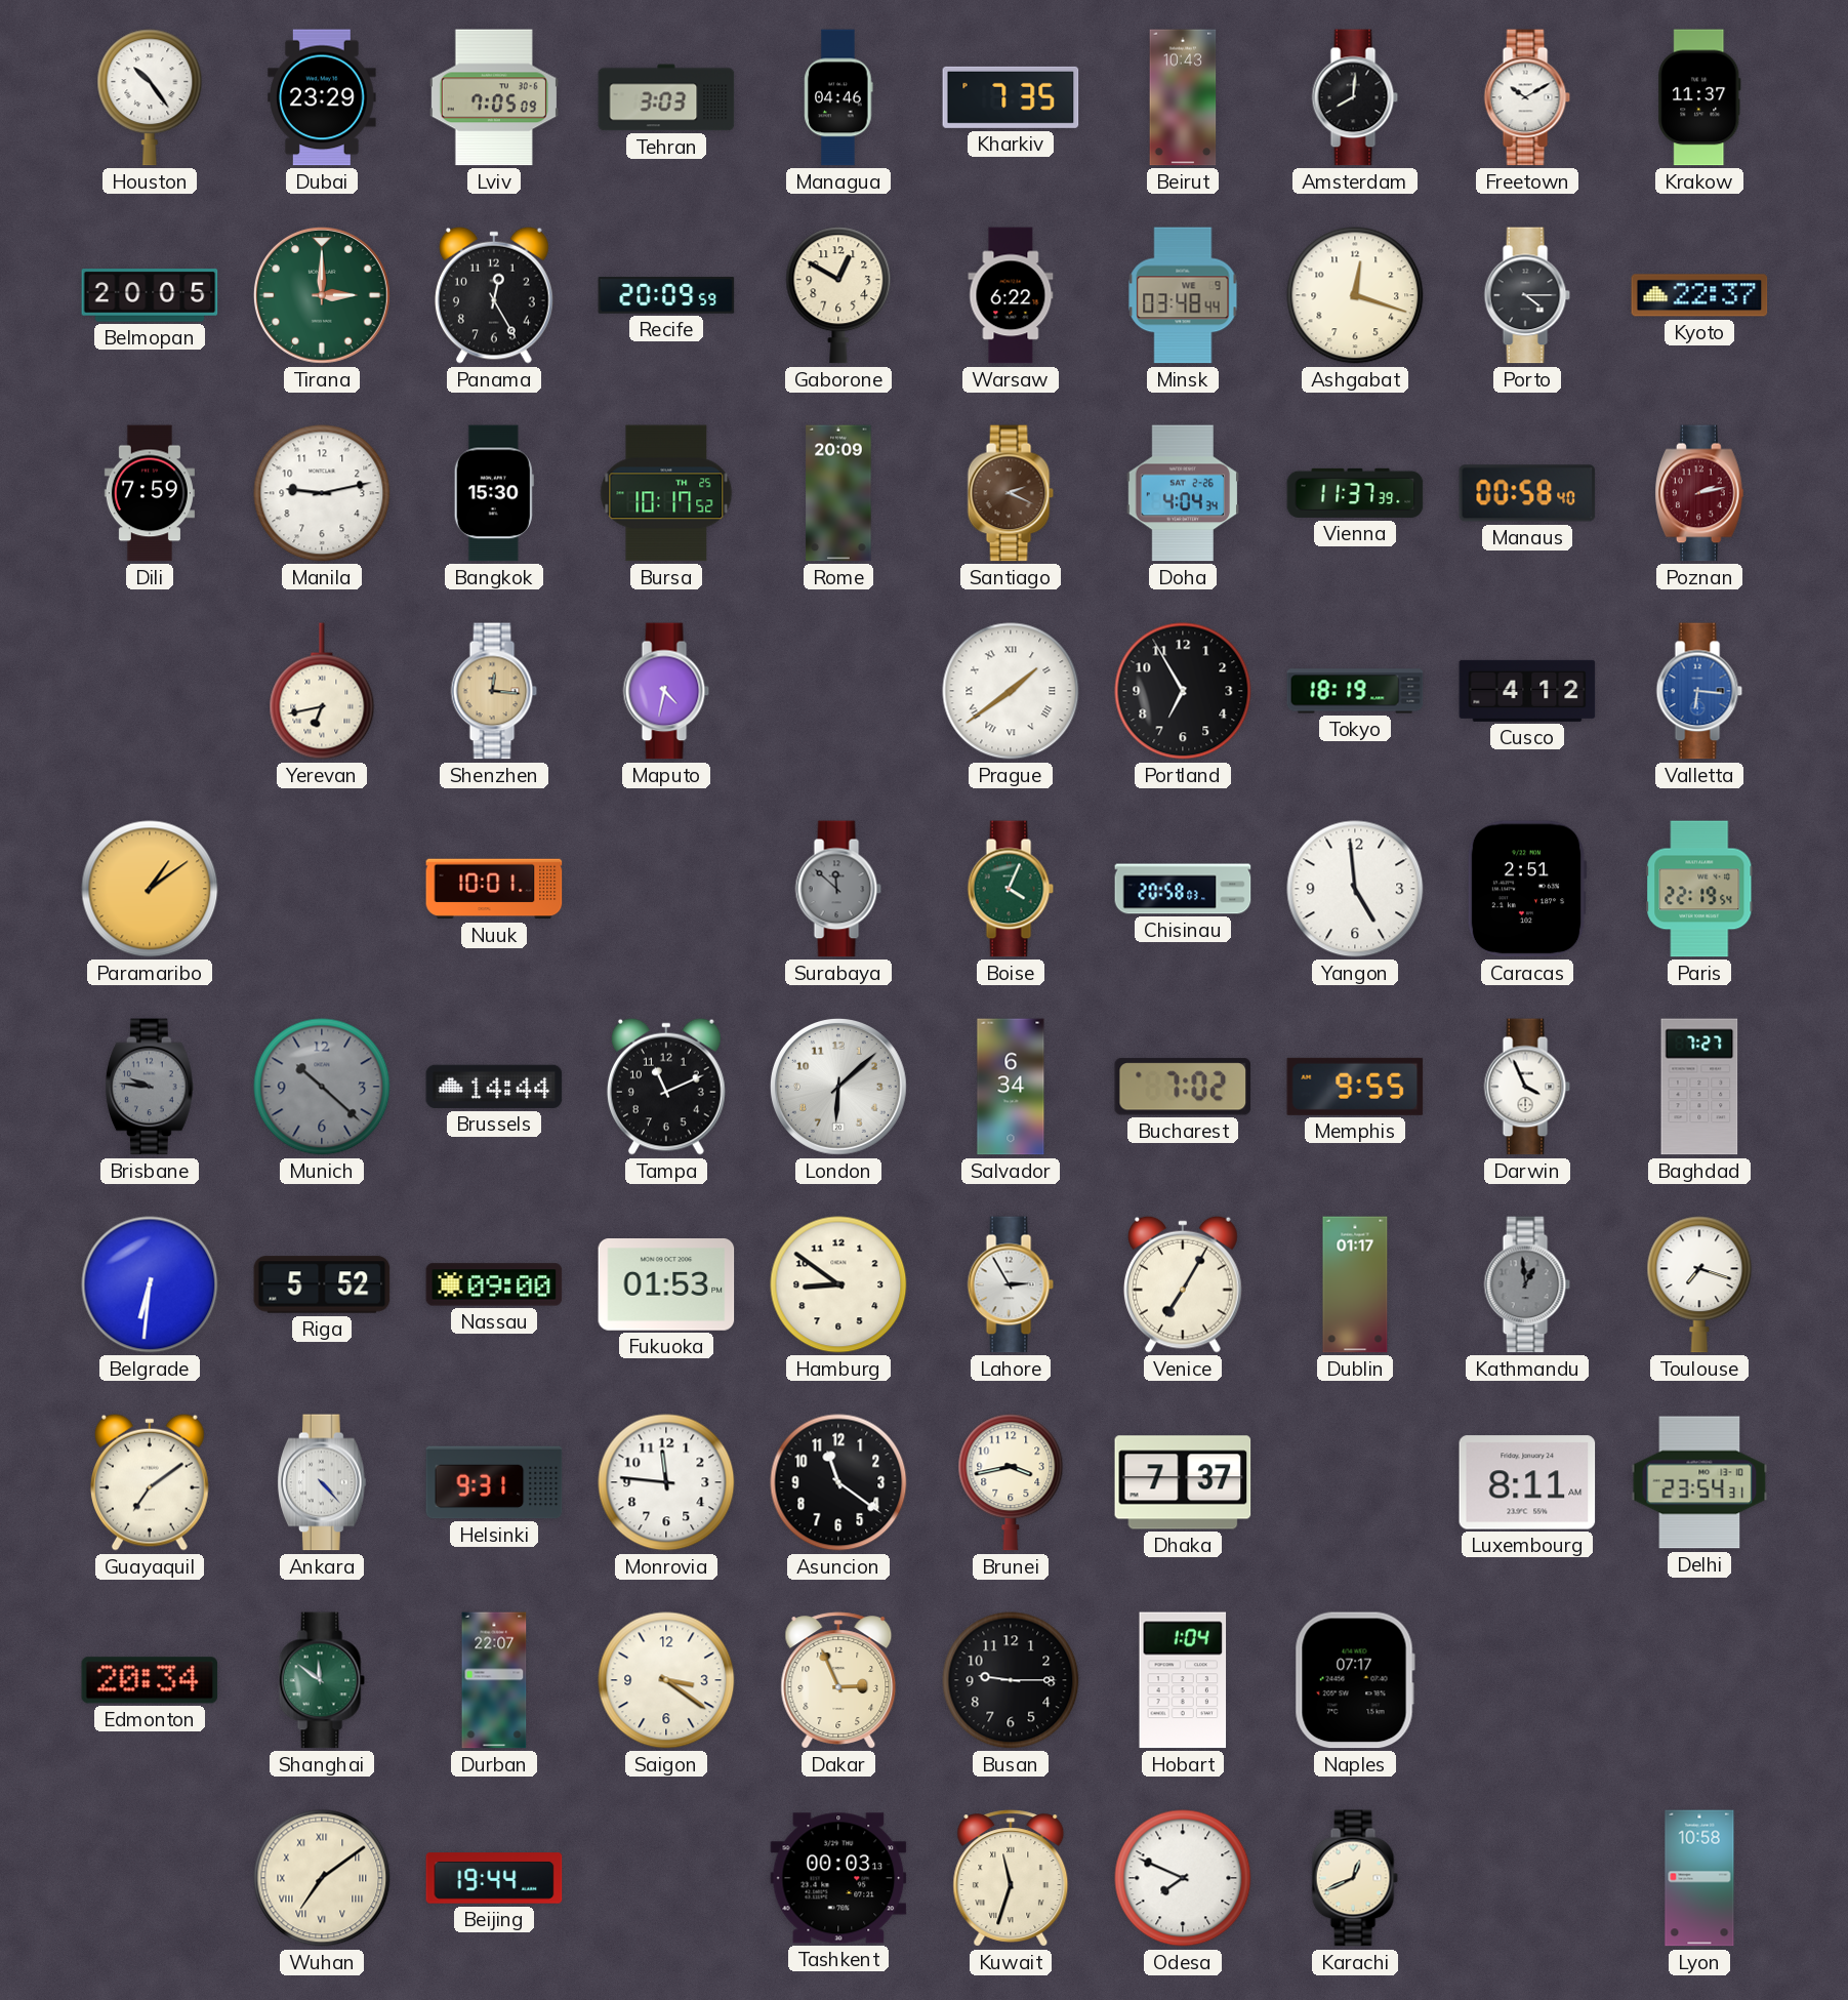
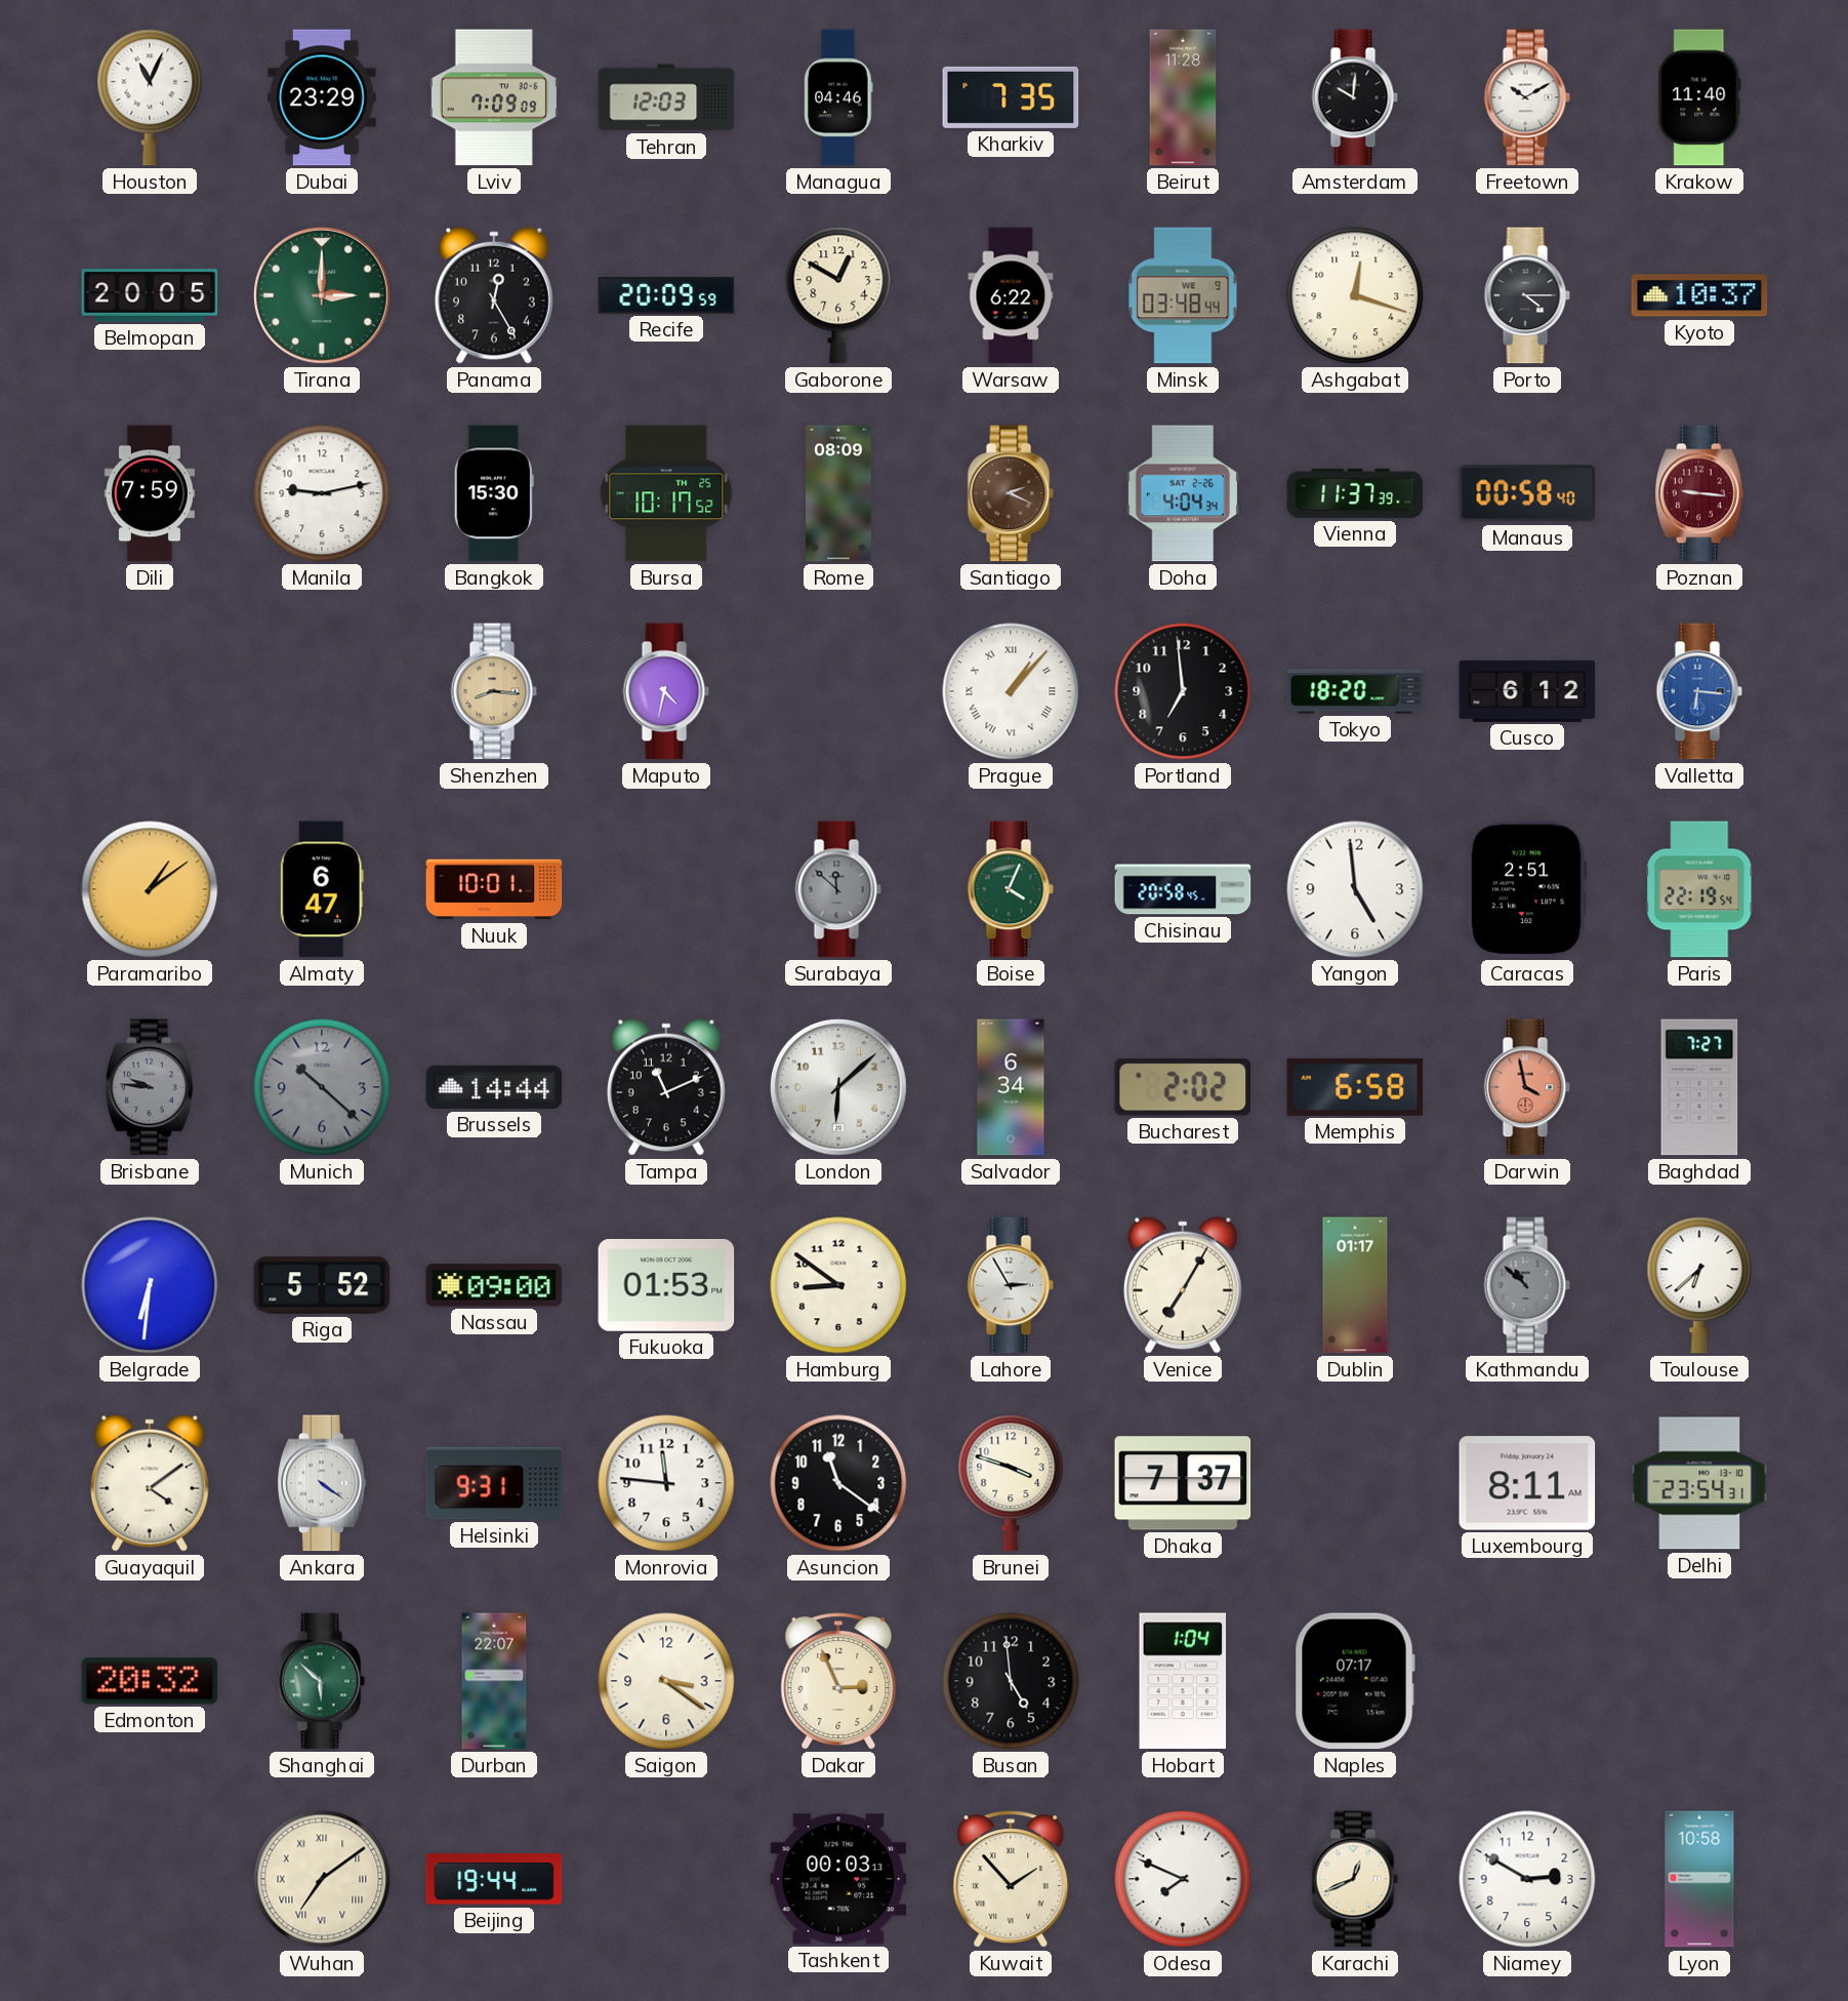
Houston: 10:24 -> 11:04
Lviv: 7:05 -> 7:09
Tehran: 3:03 -> 12:03
Beirut: 10:43 -> 11:28
Amsterdam: 8:01 -> 10:01
Krakow: 11:37 -> 11:40
Kyoto: 22:37 -> 10:37
Rome: 20:09 -> 08:09
Poznan: 2:13 -> 9:16
Yerevan: 6:43 -> none
Shenzhen: 12:16 -> 8:16
Prague: 1:39 -> 1:07
Portland: 6:55 -> 6:59
Tokyo: 18:19 -> 18:20
Cusco: 4:12 -> 6:12
Almaty: none -> 6:47
Chisinau: 20:58:03 -> 20:58:45
Bucharest: 7:02 -> 2:02
Memphis: 9:55 -> 6:58
Darwin: 3:56 -> 3:58
Darwin dial: white -> salmon
Kathmandu: 12:59 -> 10:52
Toulouse: 7:18 -> 6:38
Guayaquil: 7:09 -> 4:09
Ankara: 4:23 -> 4:21
Brunei: 3:43 -> 3:48
Edmonton: 20:34 -> 20:32
Shanghai: 11:51 -> 5:52
Busan: 9:15 -> 4:59
Kuwait: 11:33 -> 1:53
Niamey: none -> 2:50
